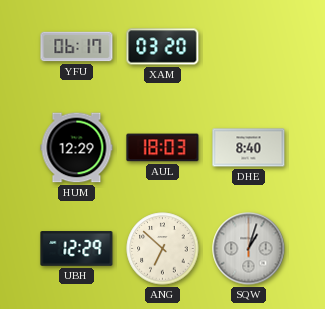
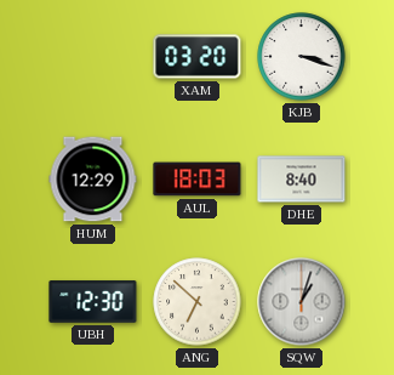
YFU: 06:17 -> none
KJB: none -> 3:18
UBH: 12:29 -> 12:30
